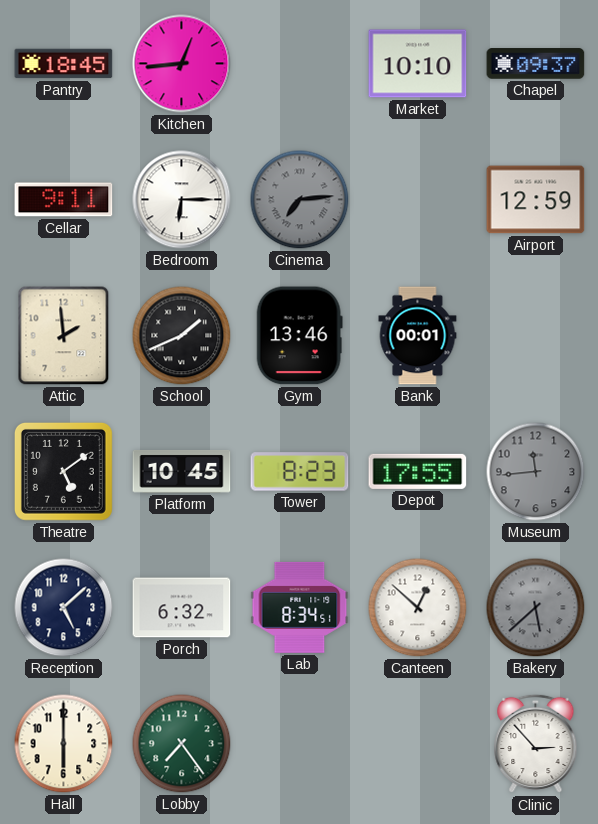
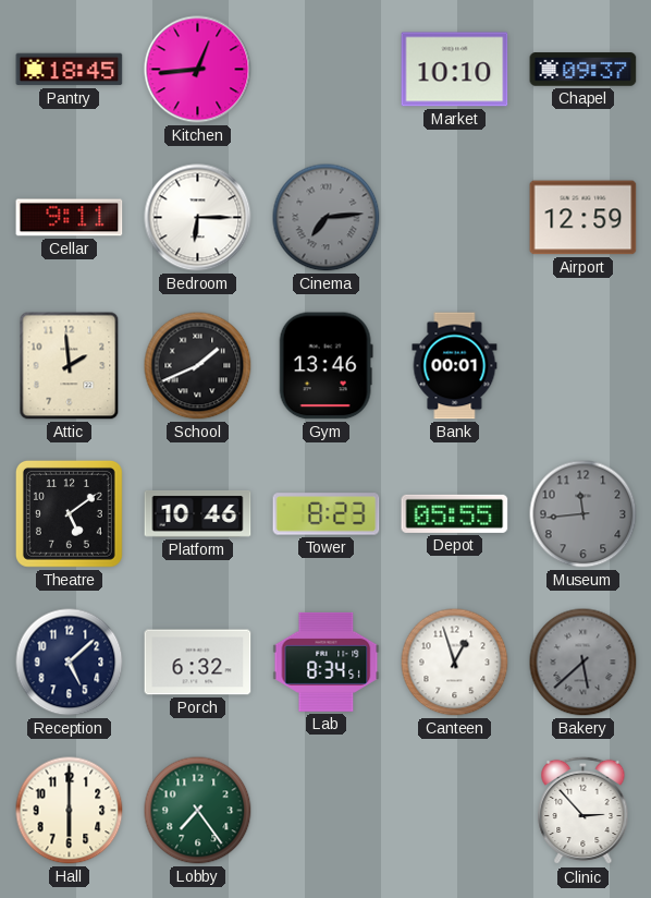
Platform: 10:45 -> 10:46
Depot: 17:55 -> 05:55
Canteen: 12:52 -> 12:57
